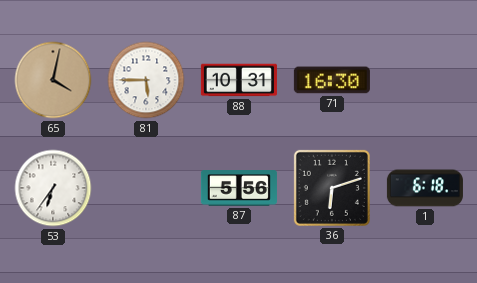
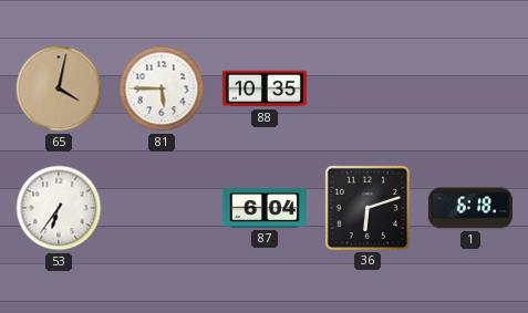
88: 10:31 -> 10:35
71: 16:30 -> none
87: 5:56 -> 6:04
